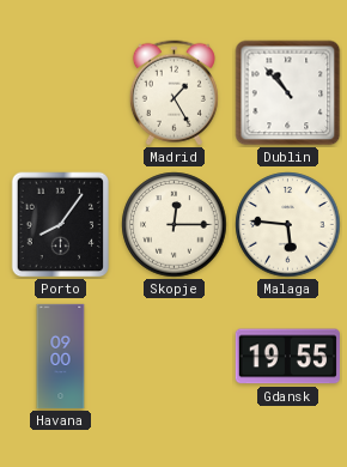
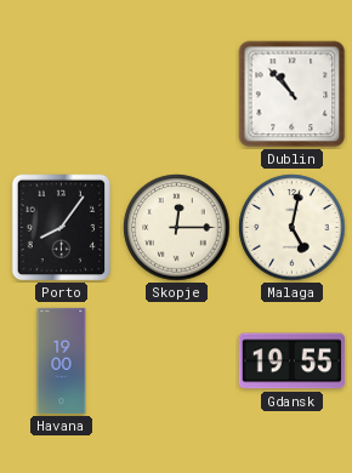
Madrid: 1:25 -> none
Malaga: 5:46 -> 5:02
Havana: 09:00 -> 19:00
